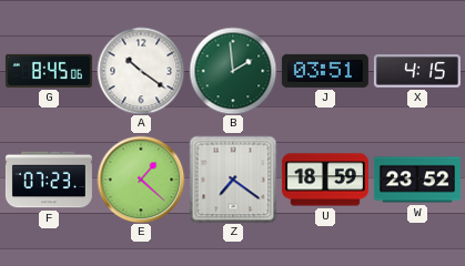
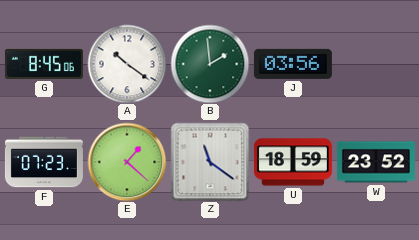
J: 03:51 -> 03:56
X: 4:15 -> none
Z: 7:21 -> 11:21
